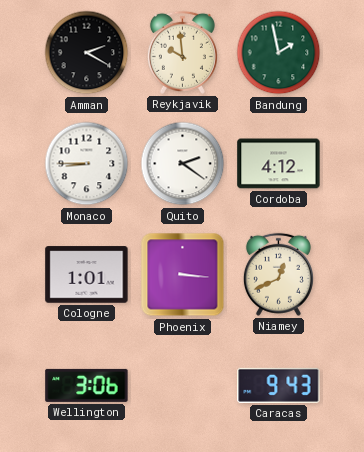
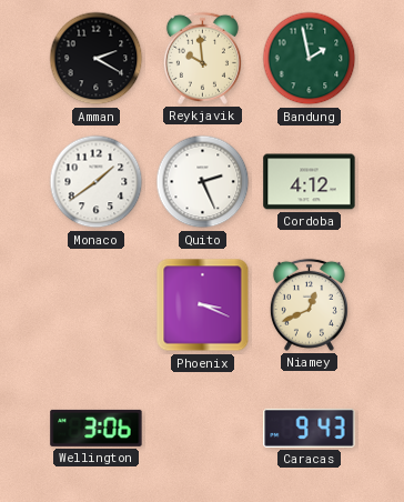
Monaco: 8:45 -> 1:39
Quito: 2:21 -> 2:26
Cologne: 1:01 -> none
Phoenix: 3:16 -> 3:19
